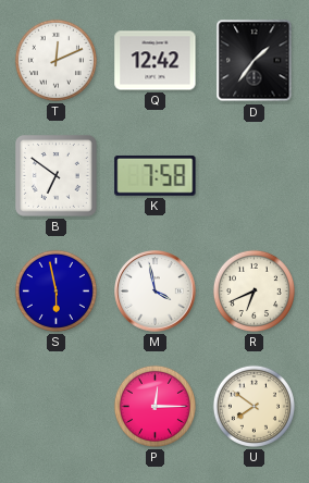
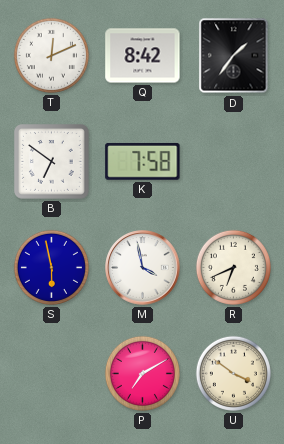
Q: 12:42 -> 8:42
P: 12:15 -> 7:10
U: 7:51 -> 3:51
